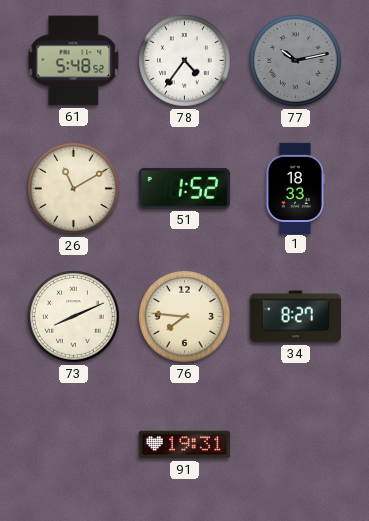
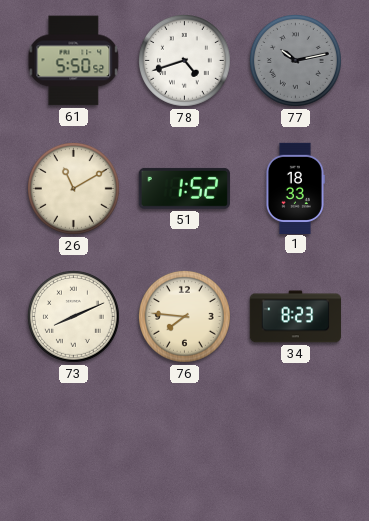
61: 5:48 -> 5:50
78: 4:36 -> 4:42
34: 8:27 -> 8:23
91: 19:31 -> none
